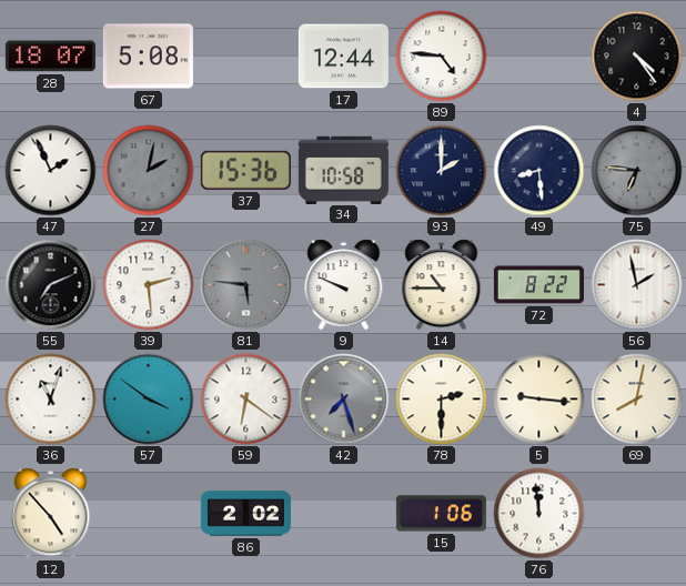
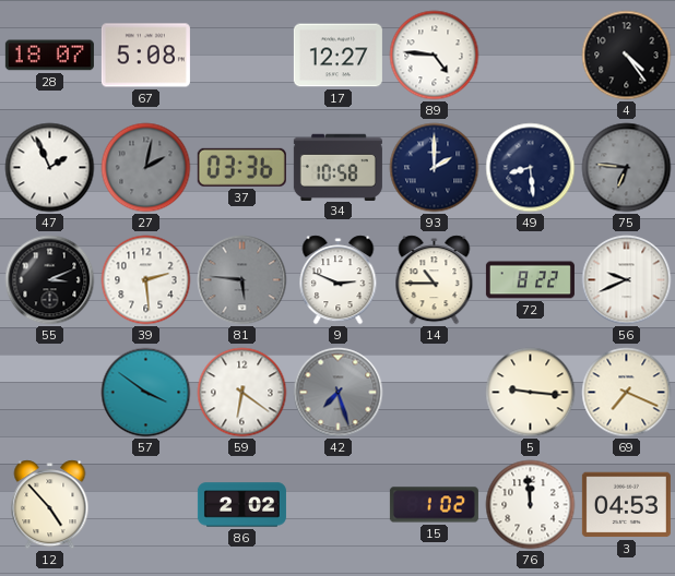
17: 12:44 -> 12:27
37: 15:36 -> 03:36
55: 7:11 -> 3:11
9: 9:49 -> 2:49
56: 1:58 -> 9:41
36: 11:03 -> none
78: 2:30 -> none
69: 8:02 -> 7:19
15: 1:06 -> 1:02
3: none -> 04:53
